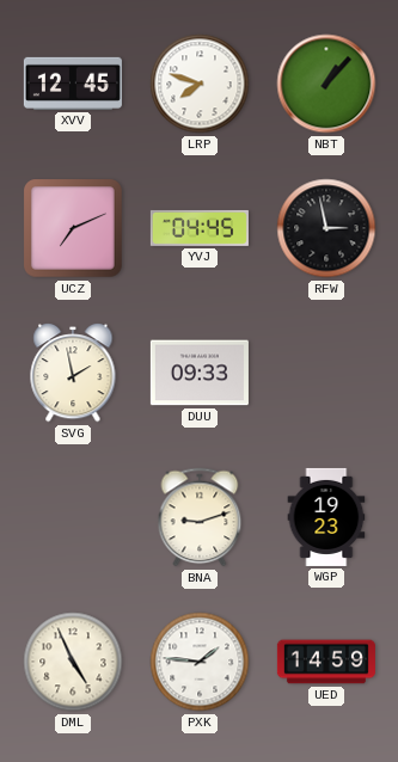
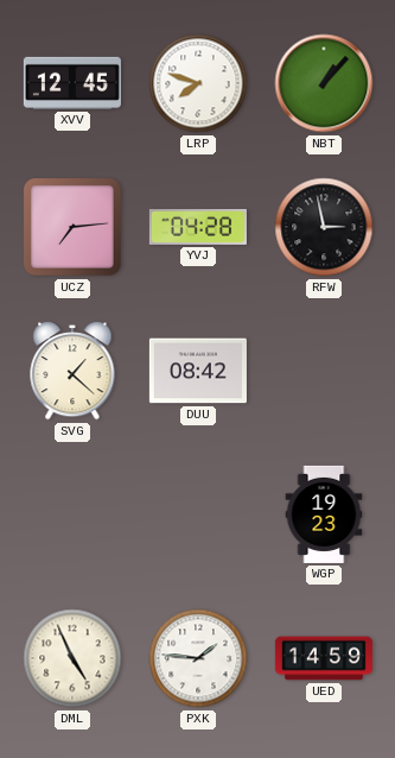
UCZ: 7:11 -> 7:14
YVJ: 04:45 -> 04:28
SVG: 1:58 -> 1:22
DUU: 09:33 -> 08:42
BNA: 9:12 -> none
